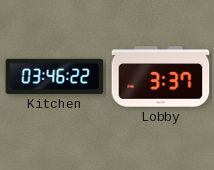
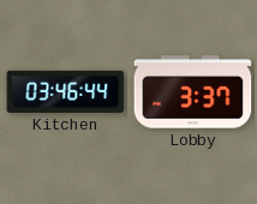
Kitchen: 03:46:22 -> 03:46:44
